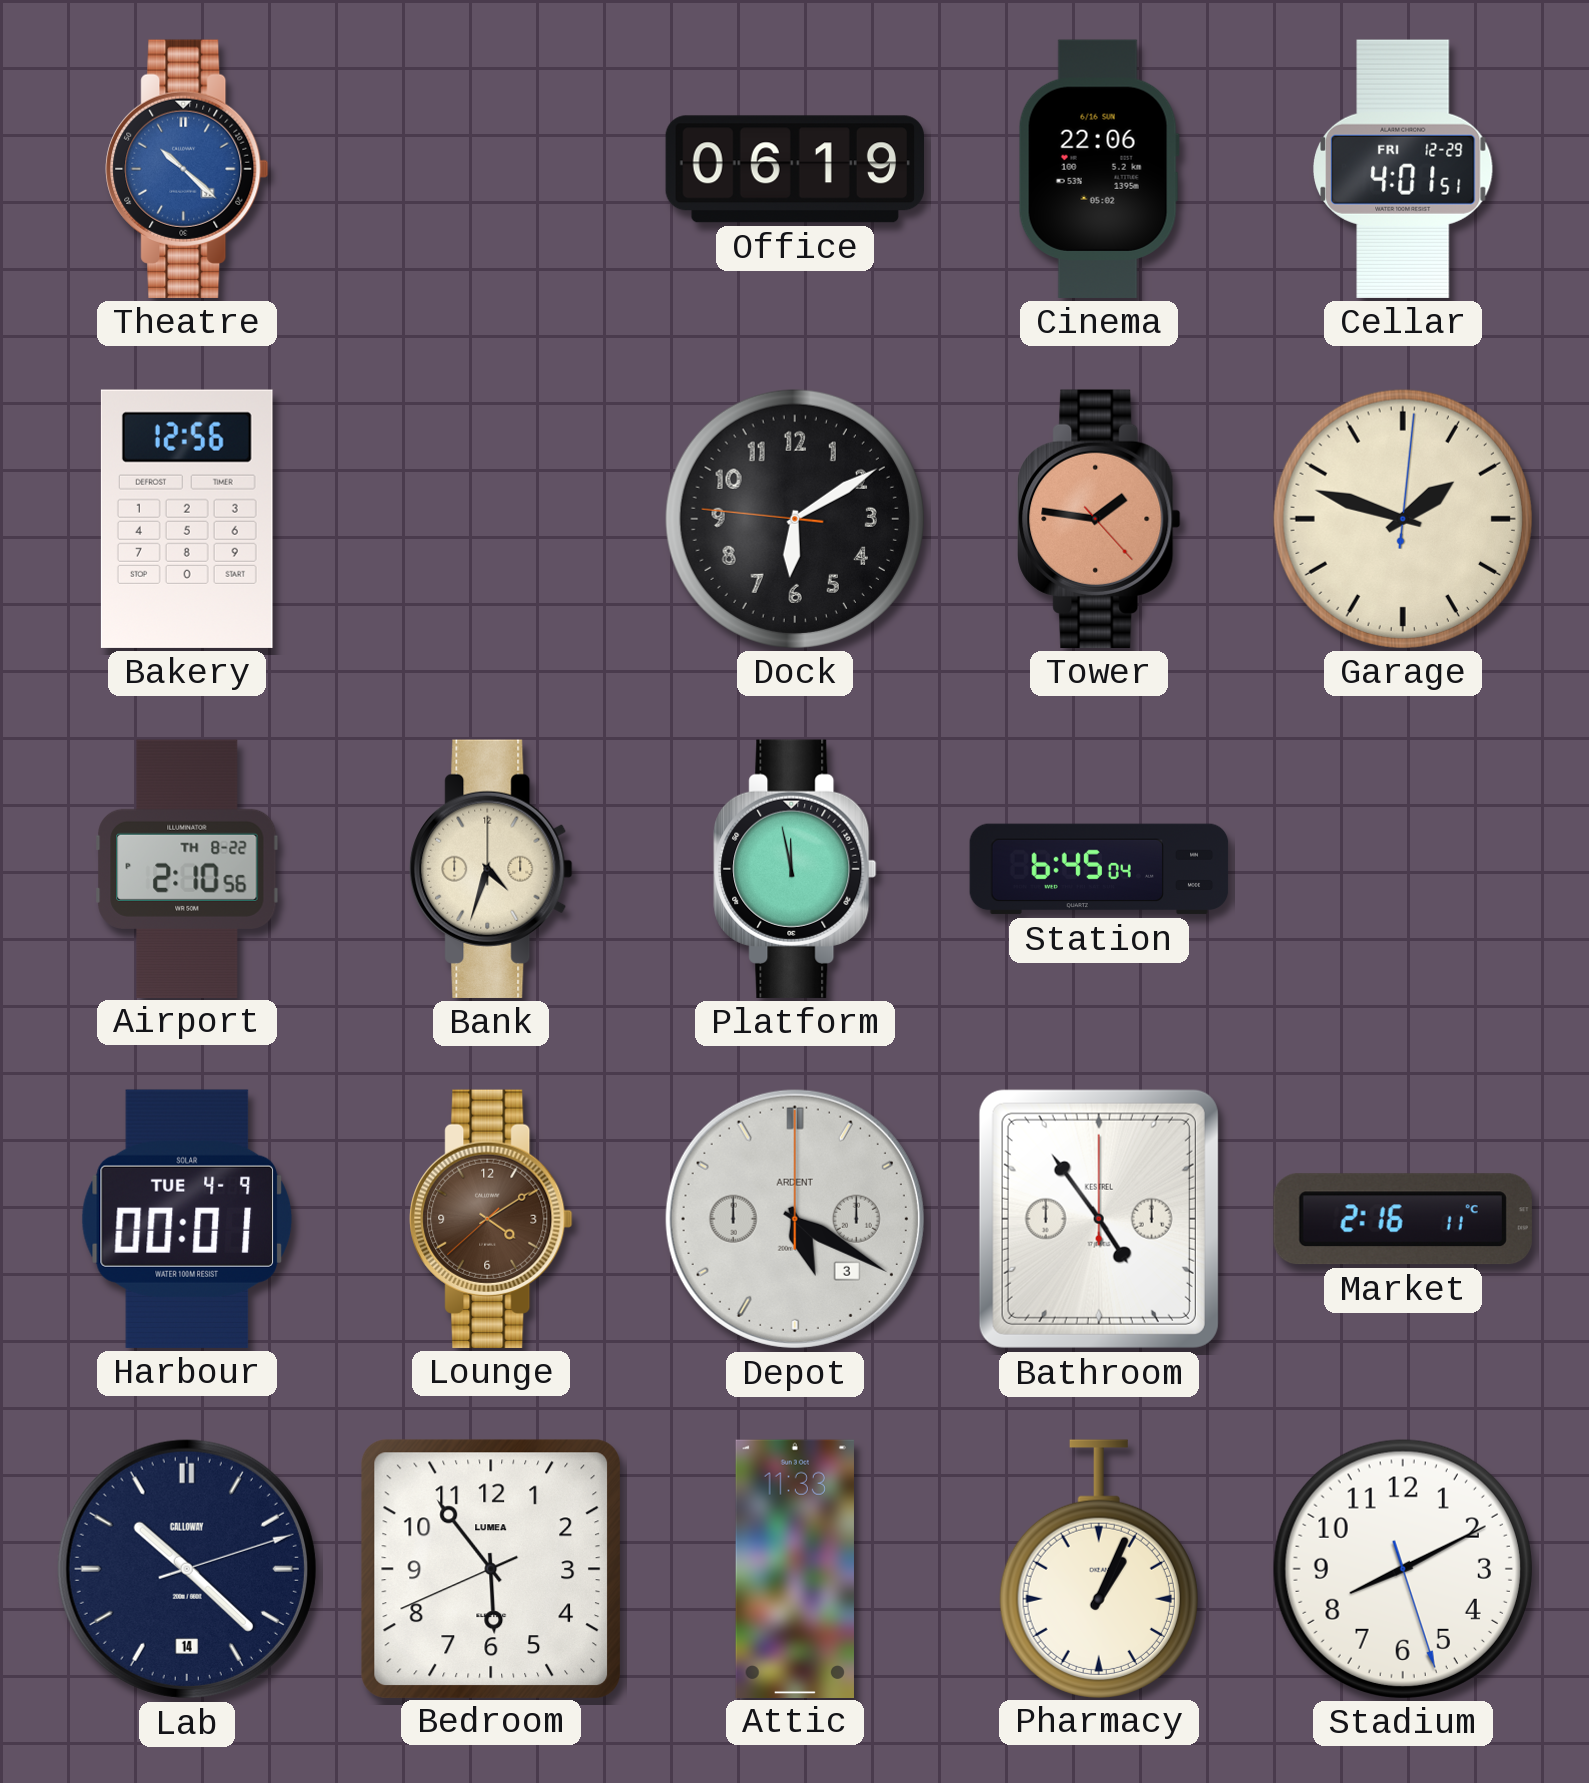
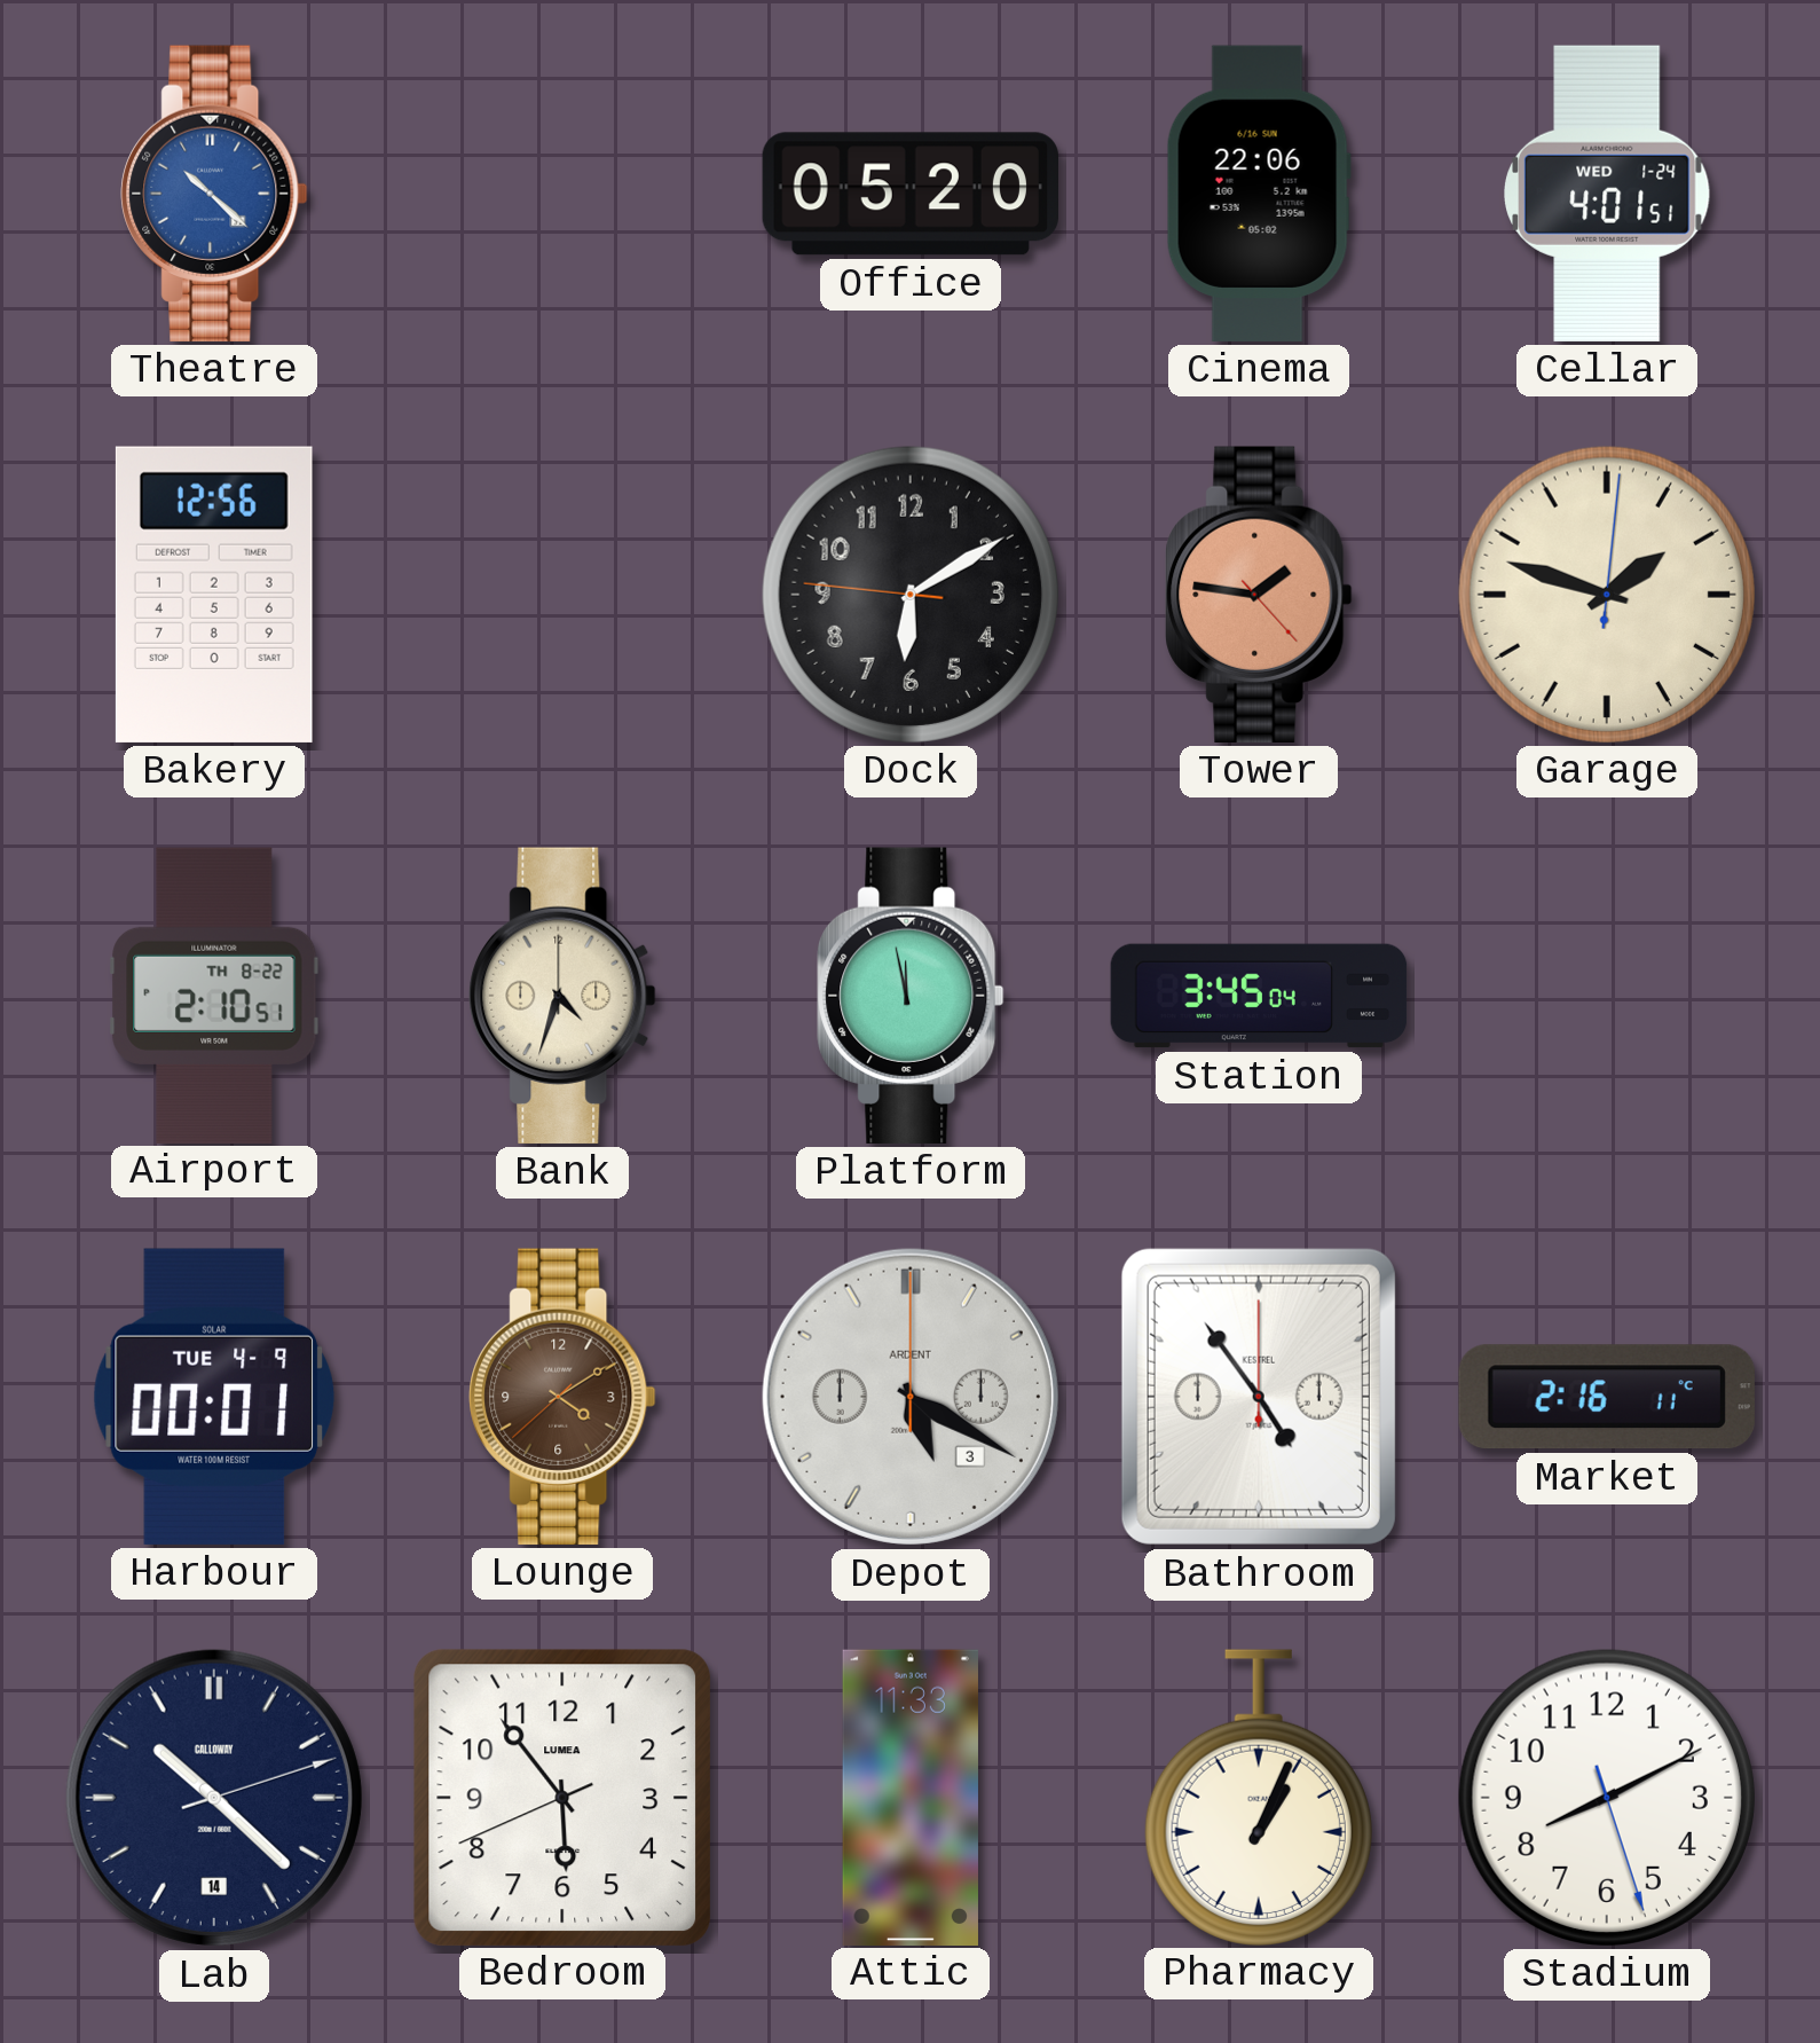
Office: 06:19 -> 05:20
Cellar date: FRI 12-29 -> WED 1-24
Airport: 2:10:56 -> 2:10:51
Station: 6:45 -> 3:45
